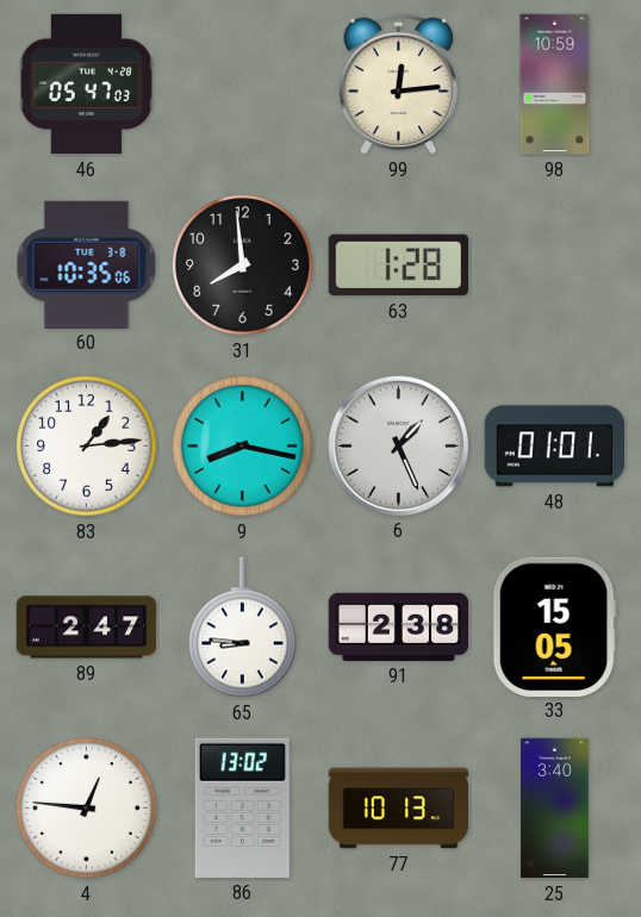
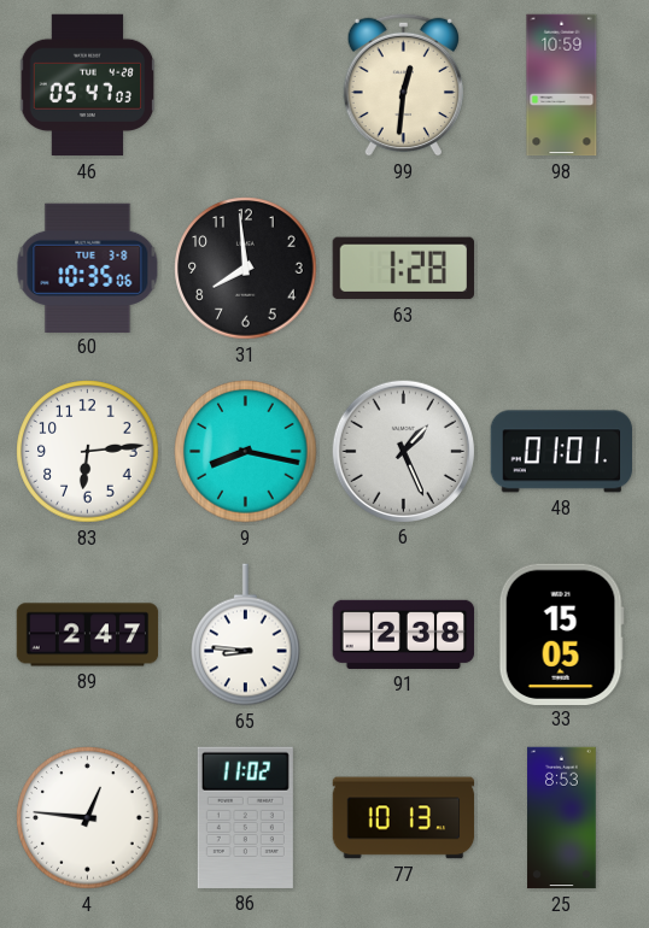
99: 12:14 -> 12:31
83: 1:14 -> 6:14
86: 13:02 -> 11:02
25: 3:40 -> 8:53
